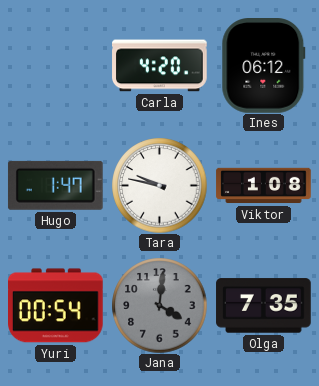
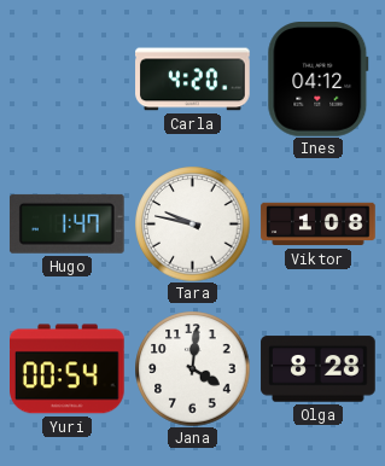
Ines: 06:12 -> 04:12
Jana dial: grey -> white
Olga: 7:35 -> 8:28
